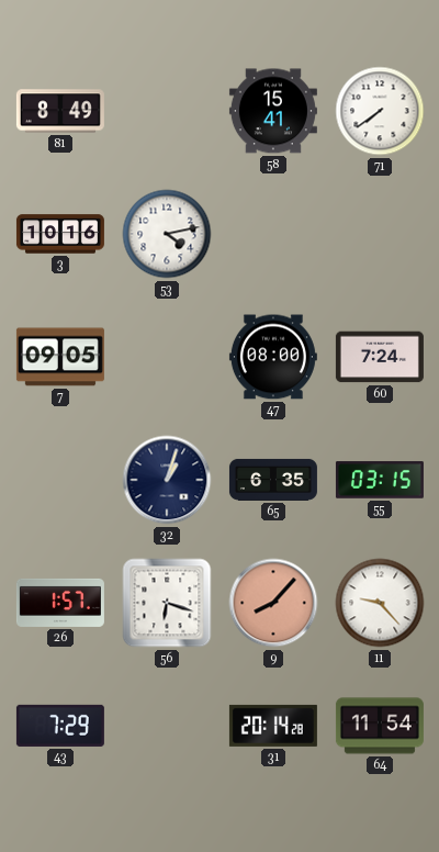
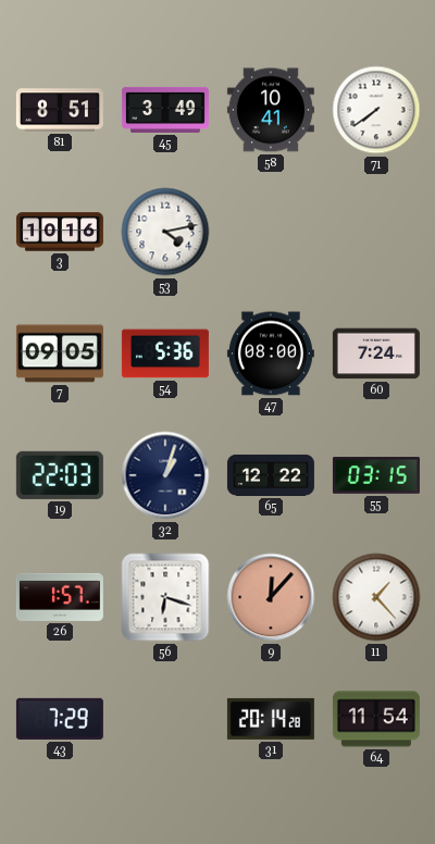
81: 8:49 -> 8:51
45: none -> 3:49
58: 15:41 -> 10:41
54: none -> 5:36
19: none -> 22:03
65: 6:35 -> 12:22
9: 8:07 -> 12:07
11: 9:23 -> 1:23
